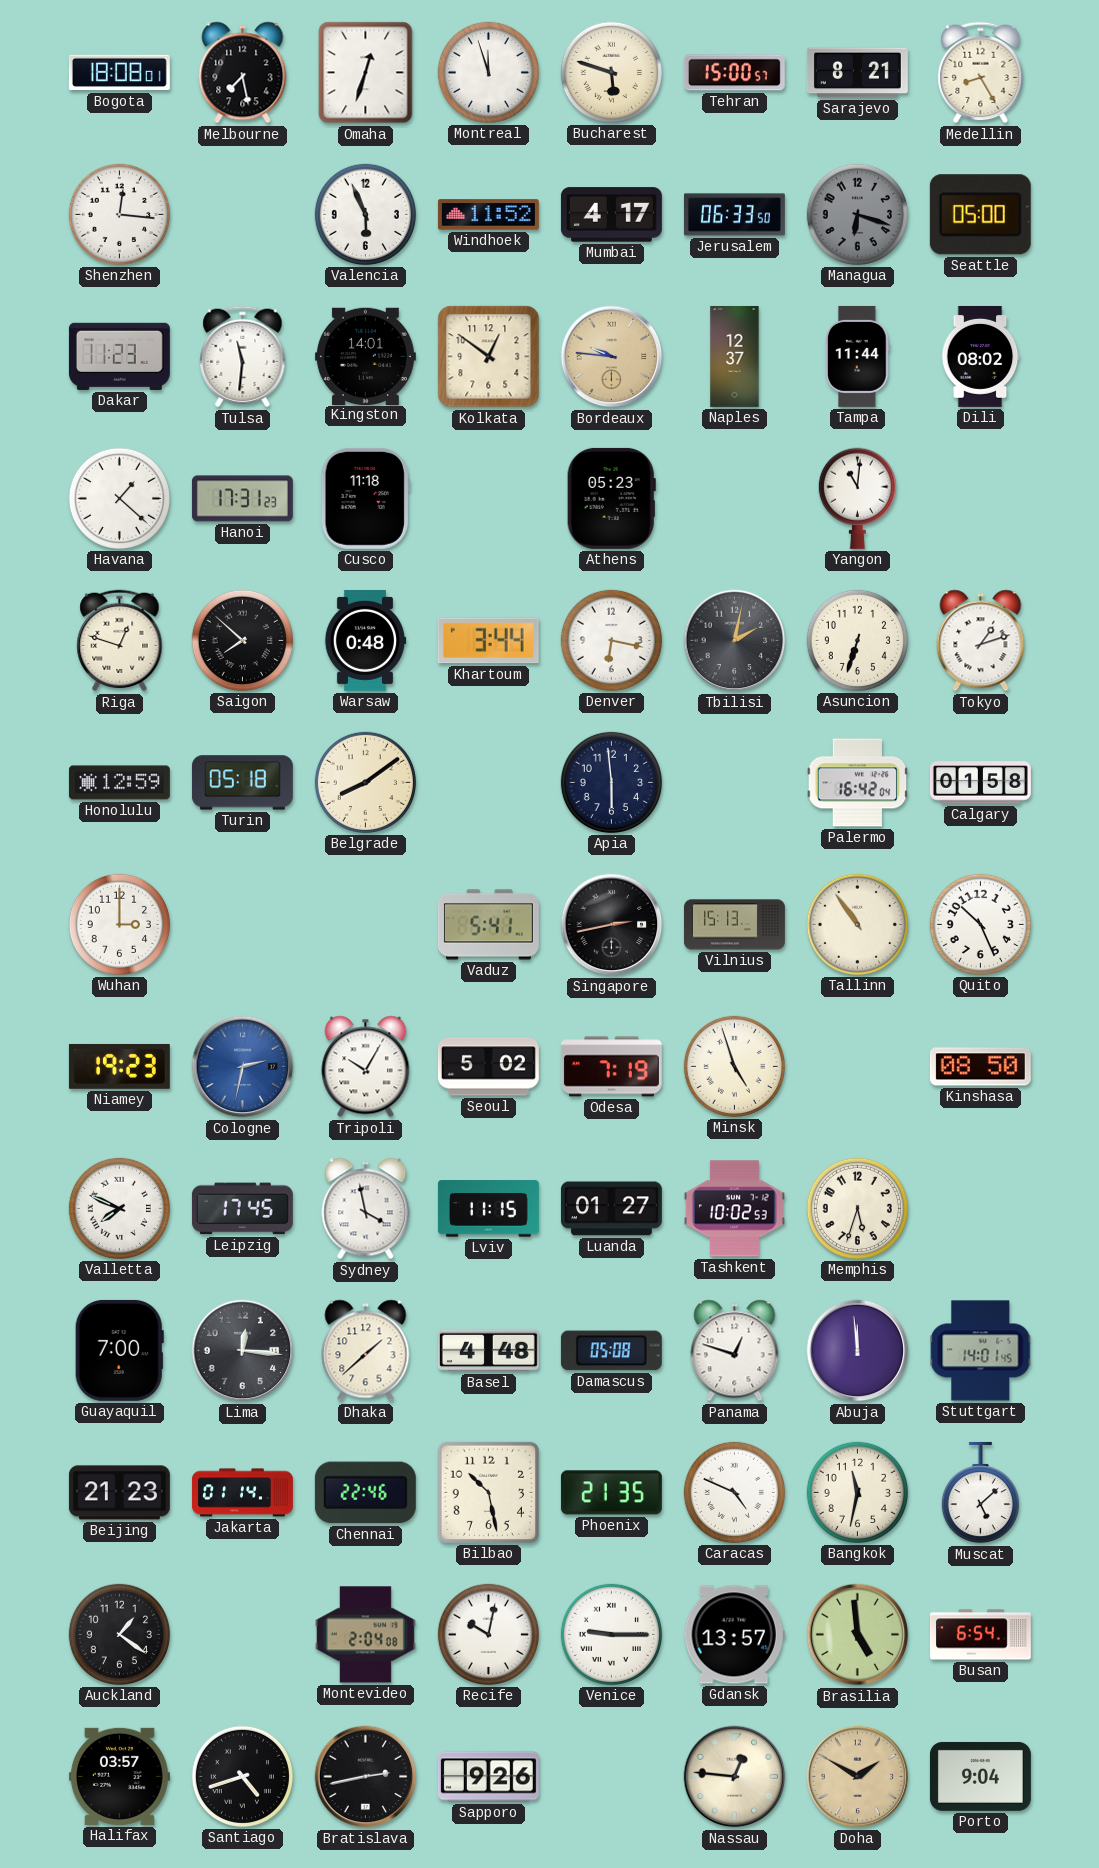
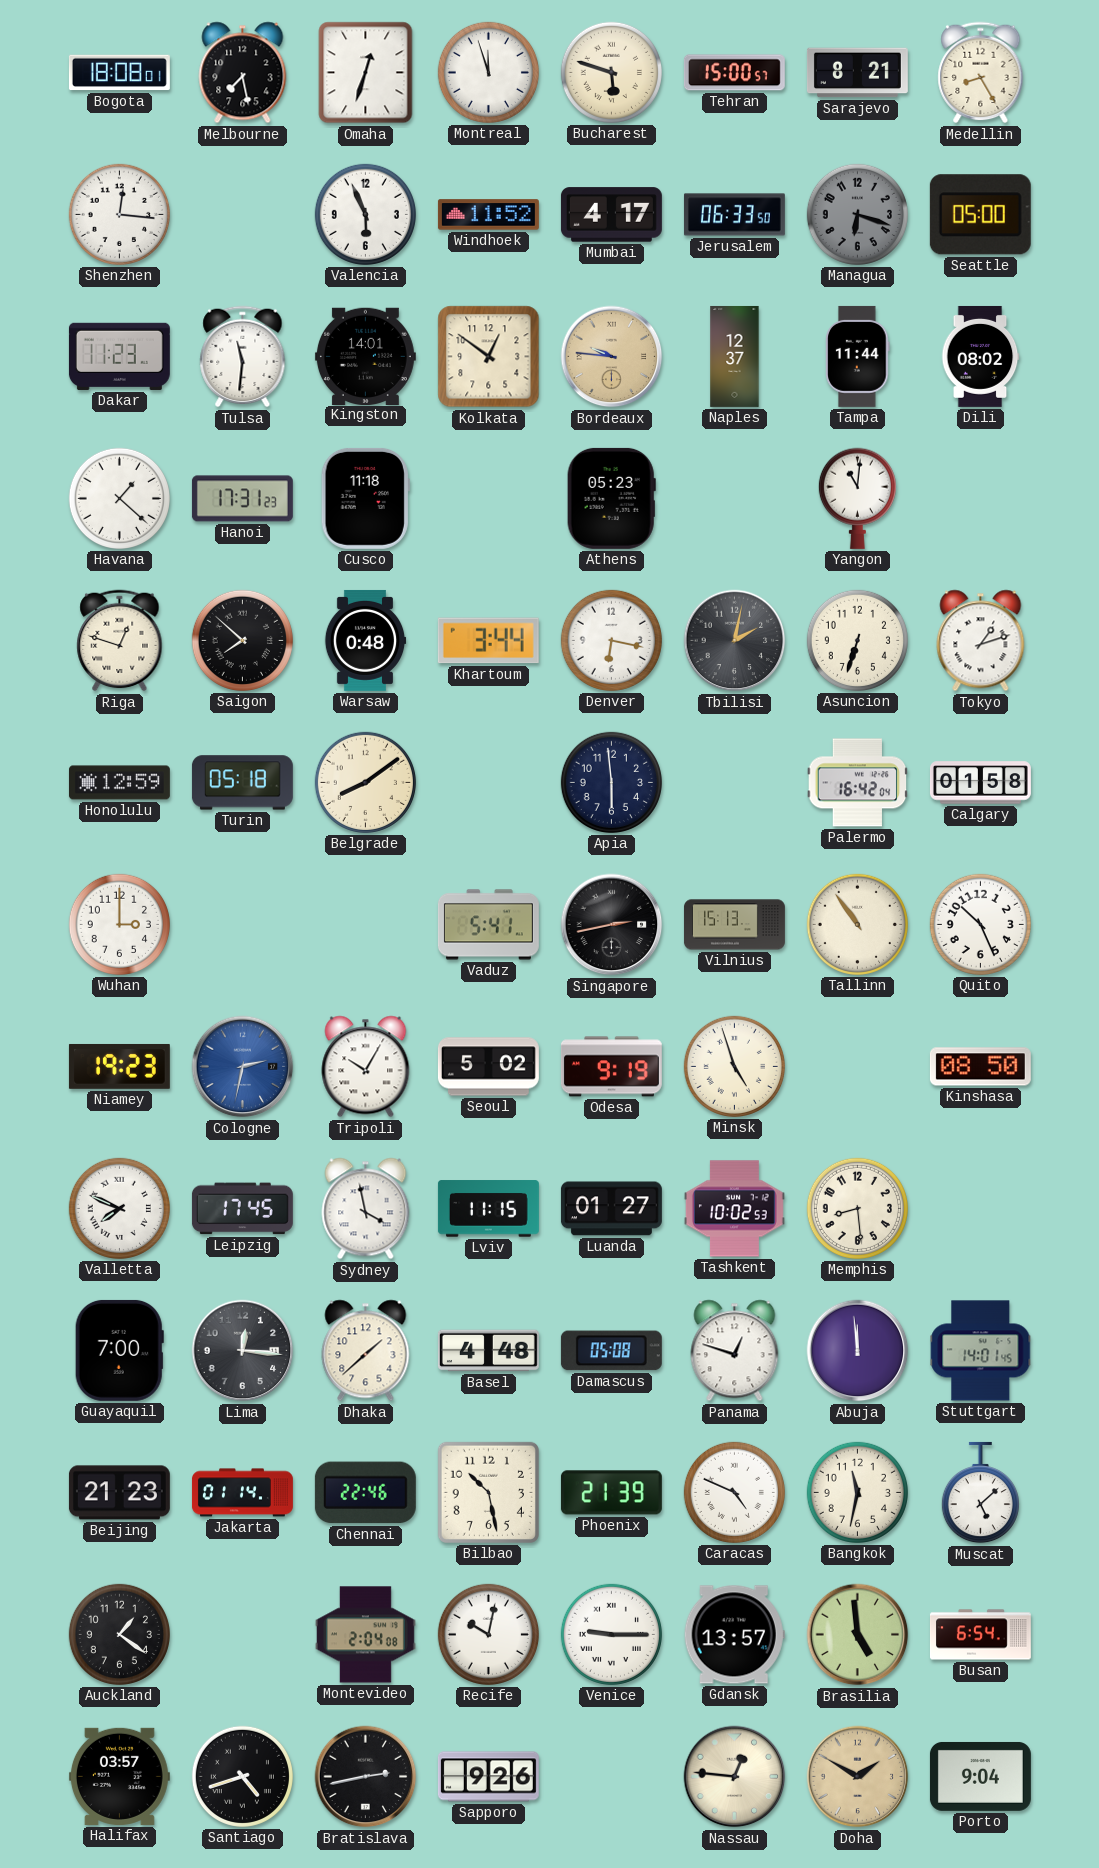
Odesa: 7:19 -> 9:19
Memphis: 5:33 -> 8:29
Phoenix: 21:35 -> 21:39
